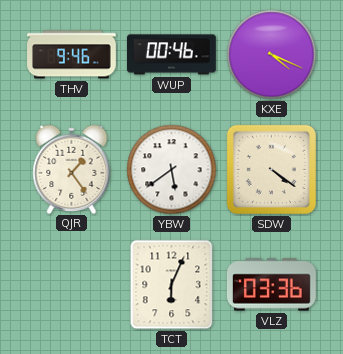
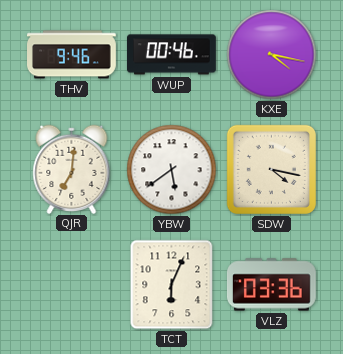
KXE: 4:19 -> 4:17
QJR: 1:24 -> 7:01
SDW: 4:21 -> 4:17
